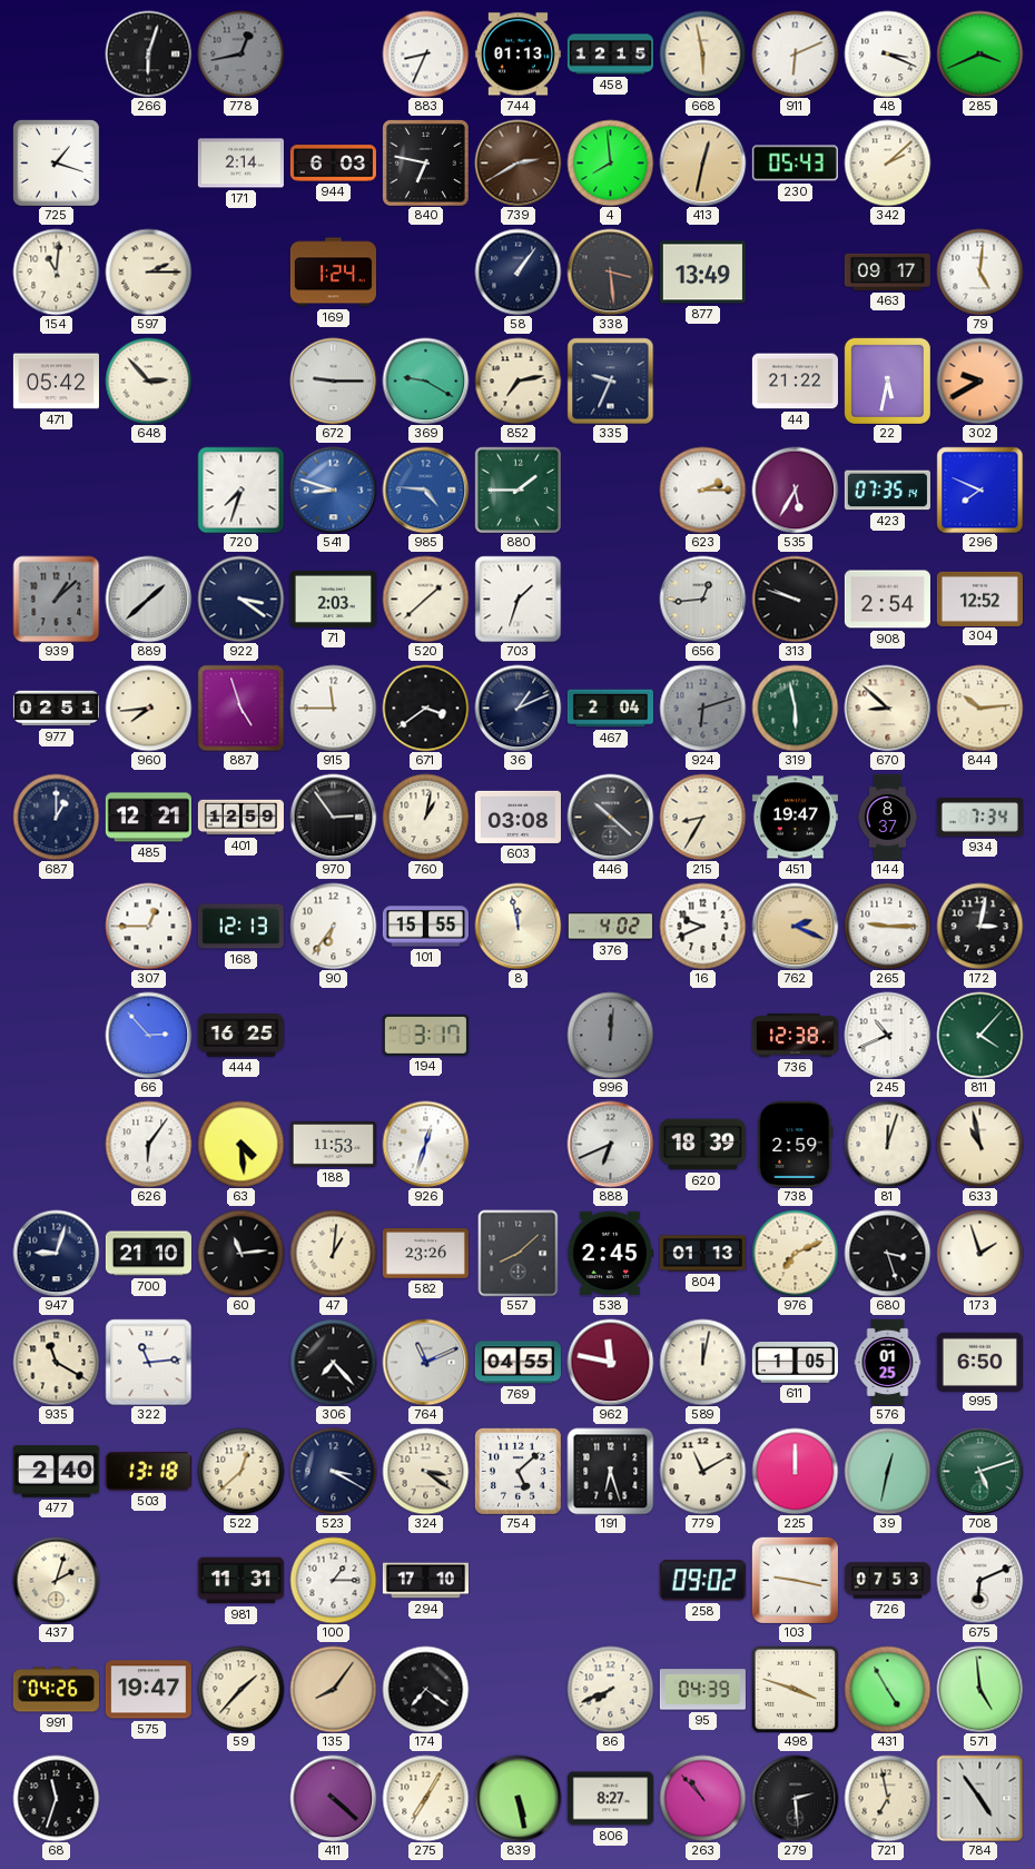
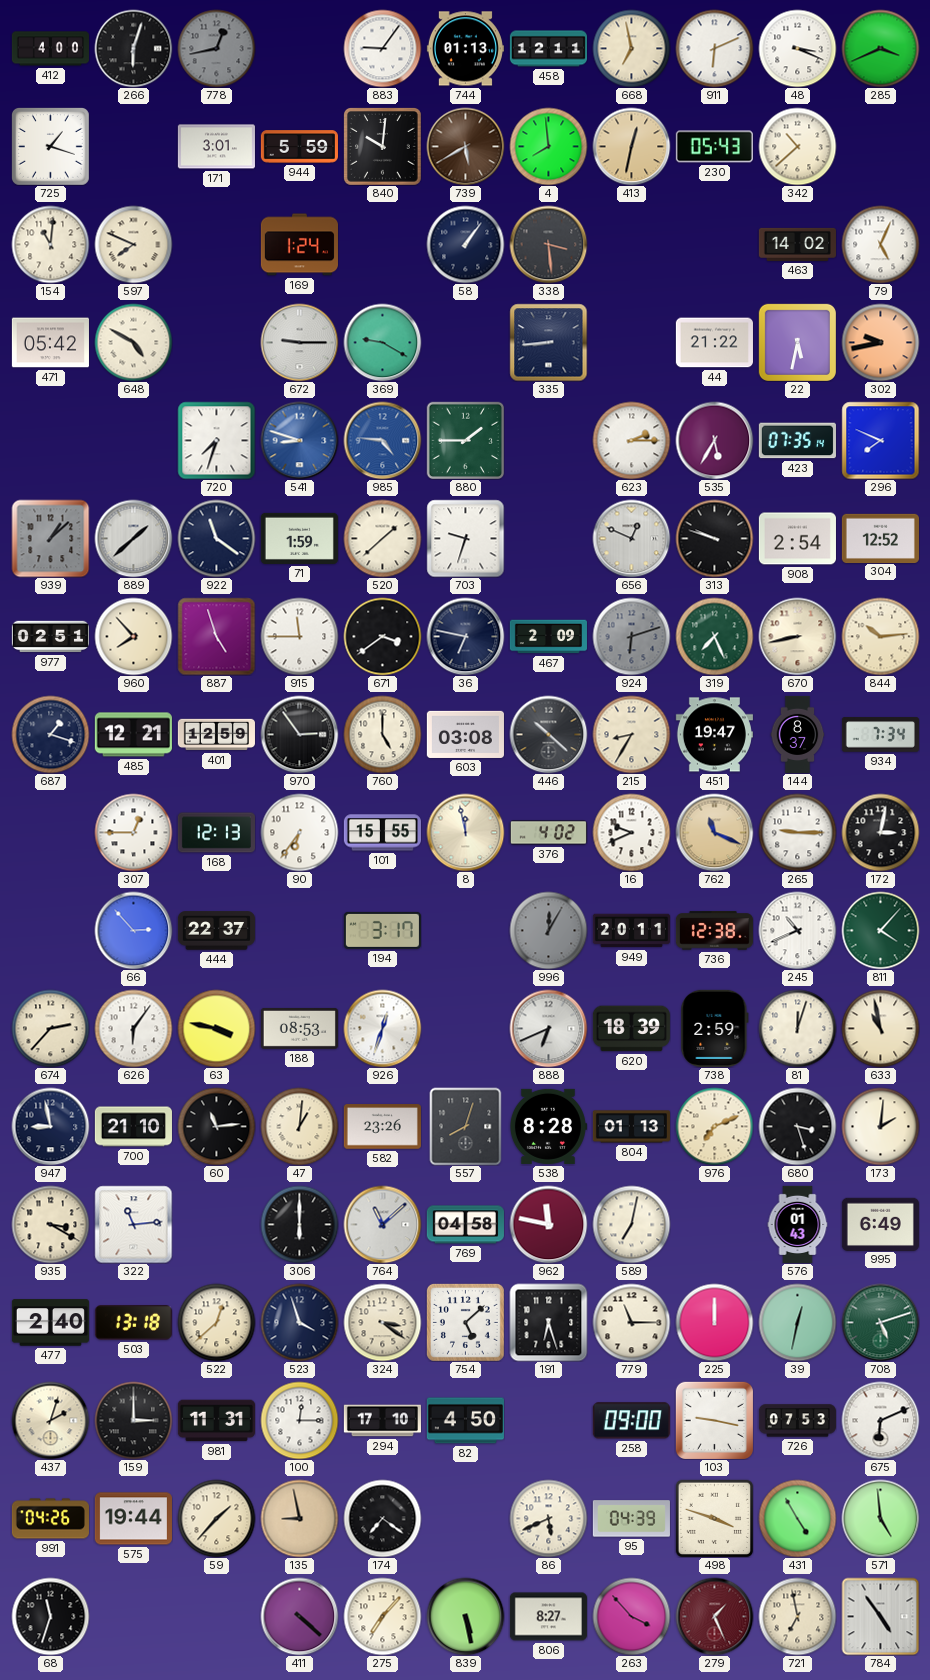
412: none -> 4:00
883: 8:34 -> 9:06
458: 12:15 -> 12:11
668: 5:58 -> 6:58
171: 2:14 -> 3:01
944: 6:03 -> 5:59
840: 6:47 -> 10:01
739: 2:40 -> 5:40
342: 2:08 -> 10:38
597: 2:15 -> 7:49
877: 13:49 -> none
463: 09:17 -> 14:02
79: 5:01 -> 5:04
648: 2:53 -> 4:50
852: 7:13 -> none
335: 9:34 -> 8:44
302: 9:40 -> 9:43
922: 3:21 -> 11:21
71: 2:03 -> 1:59
703: 1:33 -> 9:33
656: 12:44 -> 12:49
960: 7:44 -> 7:53
36: 1:11 -> 6:47
467: 2:04 -> 2:09
319: 5:58 -> 7:26
670: 8:52 -> 8:43
687: 1:00 -> 1:18
760: 1:02 -> 5:00
762: 2:19 -> 11:19
444: 16:25 -> 22:37
996: 12:01 -> 12:05
949: none -> 20:11
674: none -> 2:37
63: 4:29 -> 3:47
188: 11:53 -> 08:53
947: 9:03 -> 8:58
557: 8:08 -> 8:03
538: 2:45 -> 8:28
173: 1:57 -> 2:01
935: 11:20 -> 3:20
306: 7:23 -> 6:00
764: 11:11 -> 11:08
769: 04:55 -> 04:58
589: 12:02 -> 7:02
611: 1:05 -> none
576: 01:25 -> 01:43
995: 6:50 -> 6:49
523: 3:20 -> 3:57
779: 11:10 -> 11:15
159: none -> 3:00
100: 1:15 -> 12:15
82: none -> 4:50
258: 09:02 -> 09:00
575: 19:47 -> 19:44
135: 8:06 -> 8:58
86: 7:41 -> 5:41
275: 7:05 -> 7:07
263: 10:53 -> 3:53
279: 2:29 -> 1:26
279 dial: black -> burgundy
